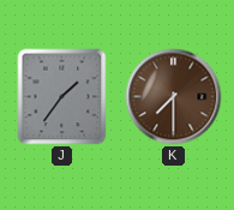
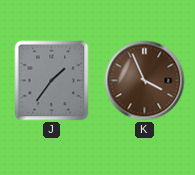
K: 7:30 -> 3:56
